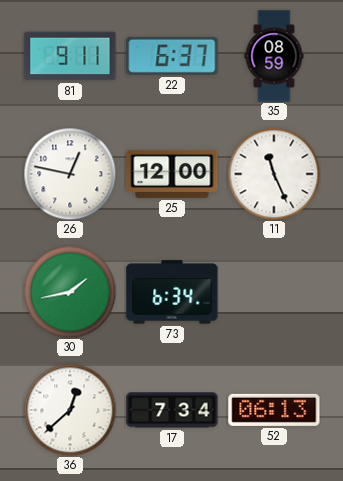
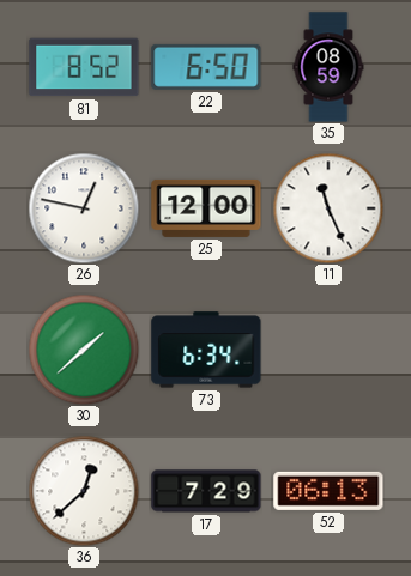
81: 9:11 -> 8:52
22: 6:37 -> 6:50
30: 1:43 -> 1:38
17: 7:34 -> 7:29
